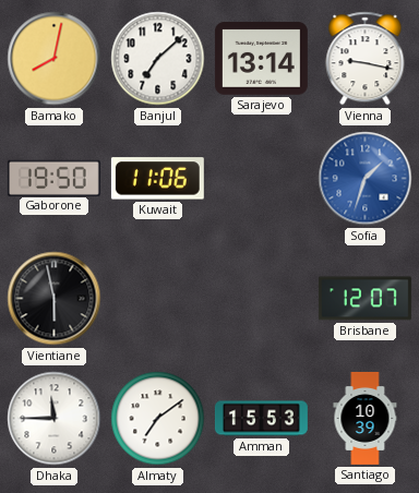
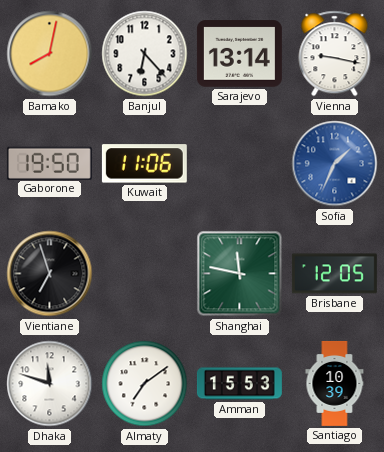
Banjul: 7:08 -> 6:23
Sofia: 1:33 -> 1:34
Vientiane: 5:58 -> 6:57
Shanghai: none -> 11:47
Brisbane: 12:07 -> 12:05
Dhaka: 11:45 -> 11:48
